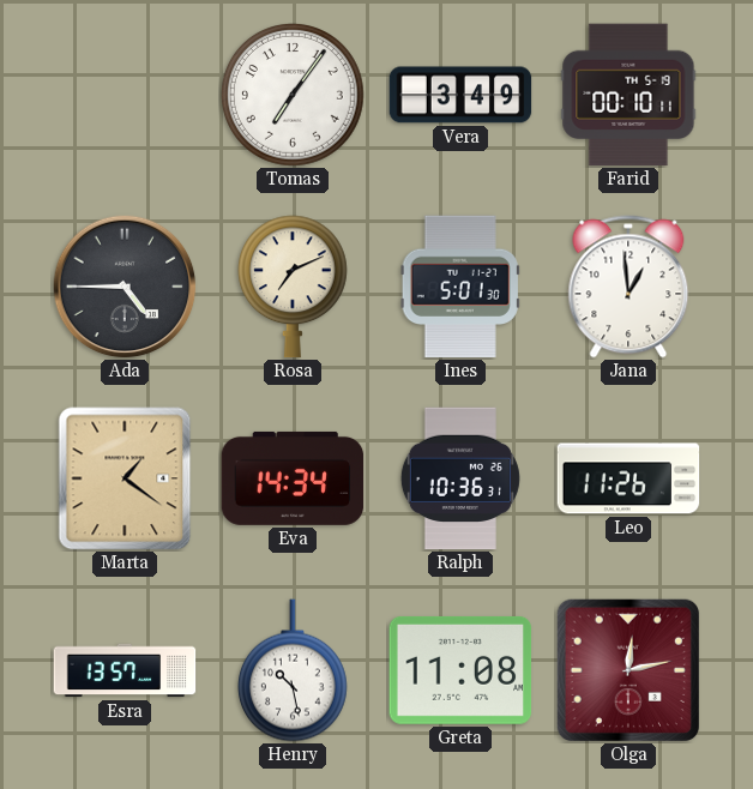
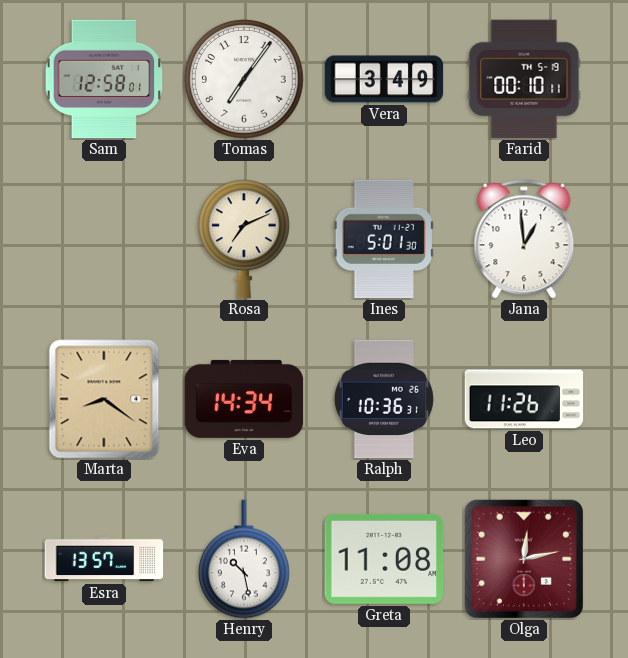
Sam: none -> 12:58
Ada: 4:45 -> none
Marta: 1:21 -> 8:21
